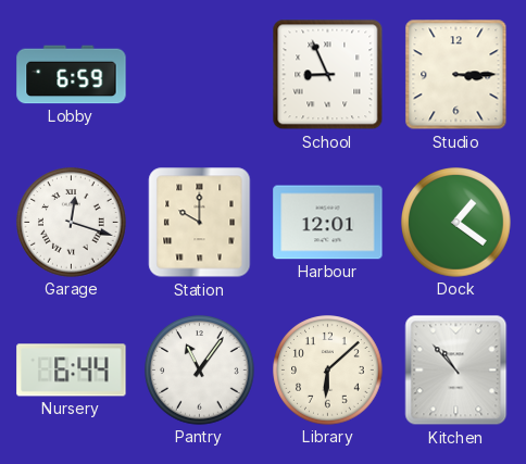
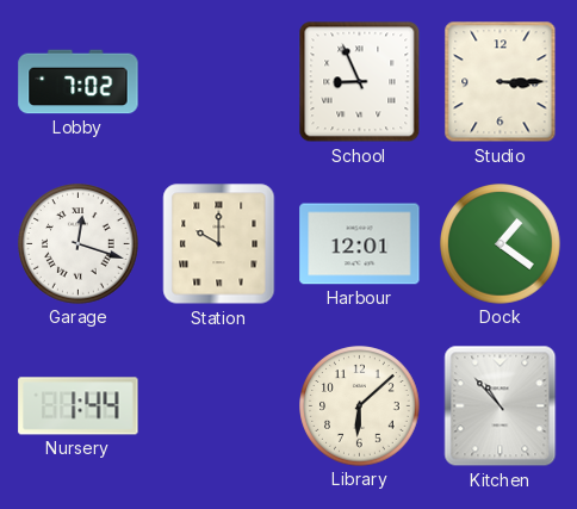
Lobby: 6:59 -> 7:02
Nursery: 6:44 -> 1:44
Pantry: 11:06 -> none
